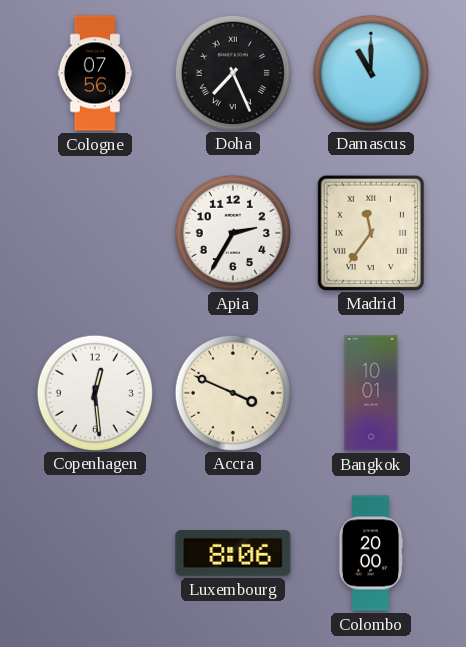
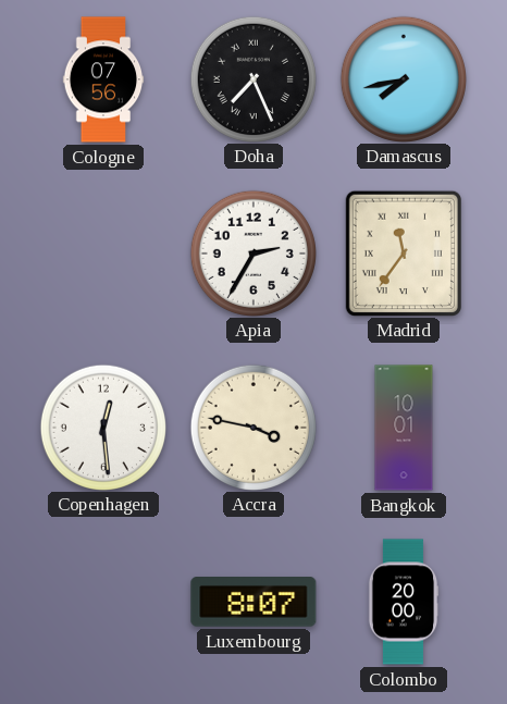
Damascus: 11:00 -> 7:43
Accra: 3:49 -> 3:47
Luxembourg: 8:06 -> 8:07
